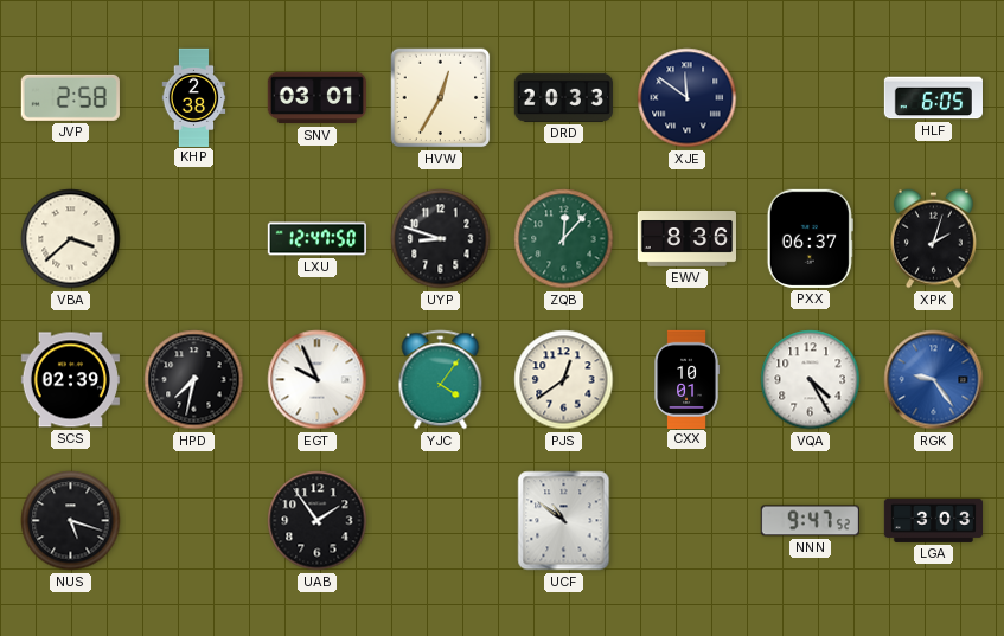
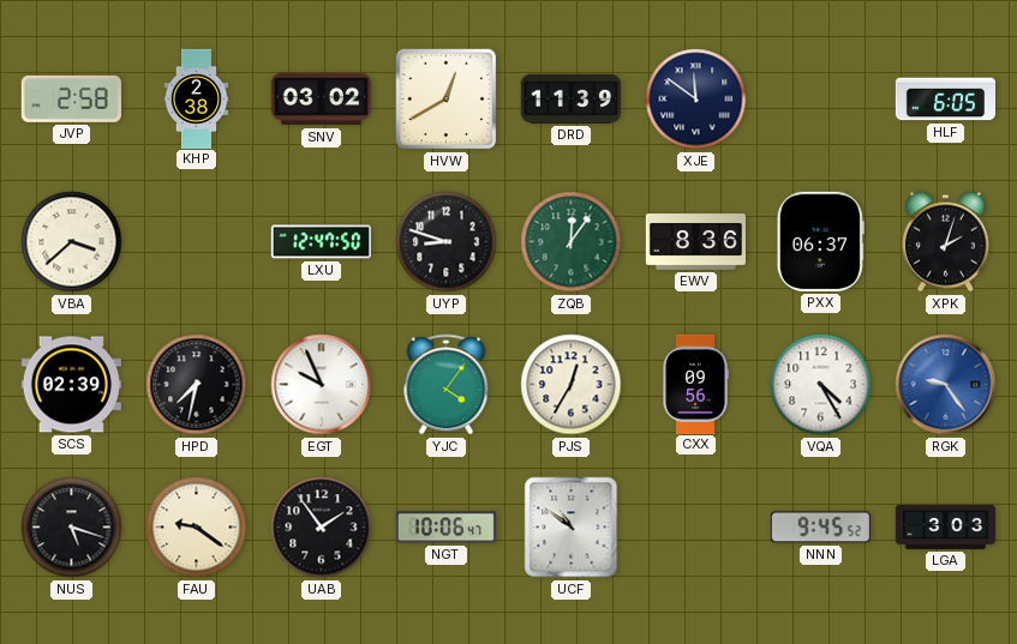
SNV: 03:01 -> 03:02
HVW: 12:35 -> 12:40
DRD: 20:33 -> 11:39
ZQB: 12:07 -> 12:06
PJS: 12:39 -> 12:35
CXX: 10:01 -> 09:56
FAU: none -> 9:21
NGT: none -> 10:06
NNN: 9:47 -> 9:45
